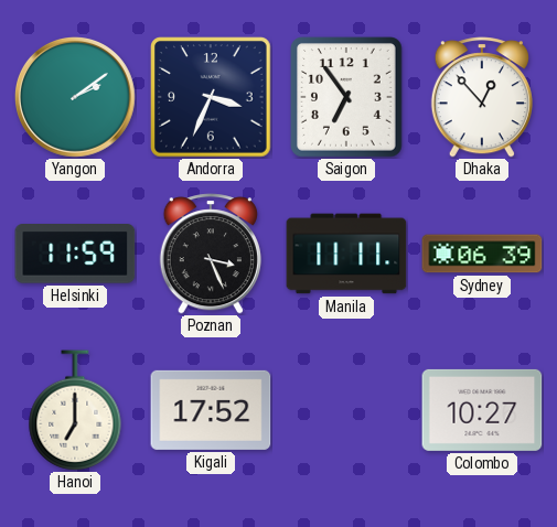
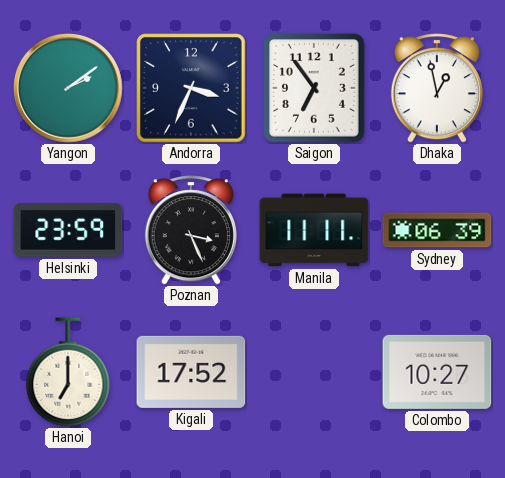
Dhaka: 12:53 -> 12:58
Helsinki: 11:59 -> 23:59
